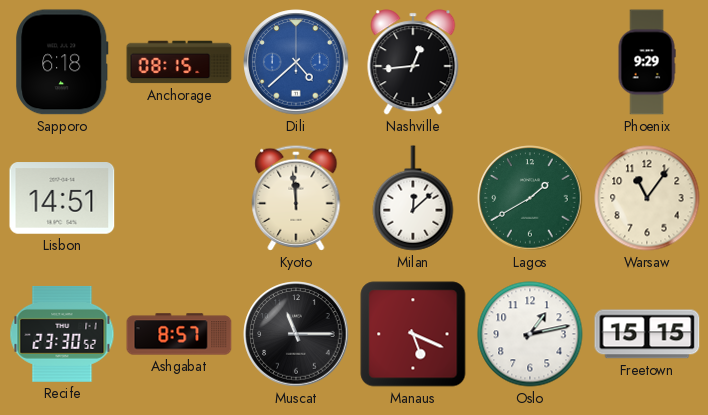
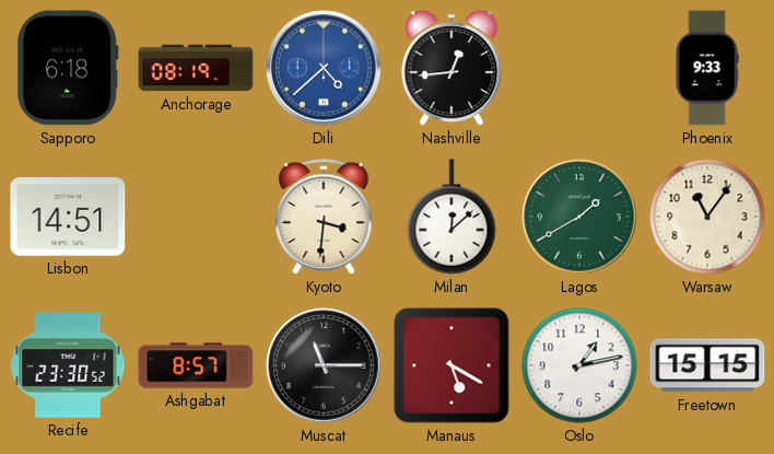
Anchorage: 08:15 -> 08:19
Phoenix: 9:29 -> 9:33
Kyoto: 11:59 -> 3:31
Manaus: 5:19 -> 5:20
